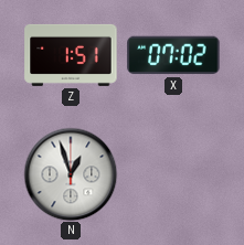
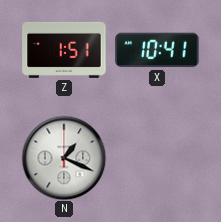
X: 07:02 -> 10:41
N: 12:57 -> 1:19
